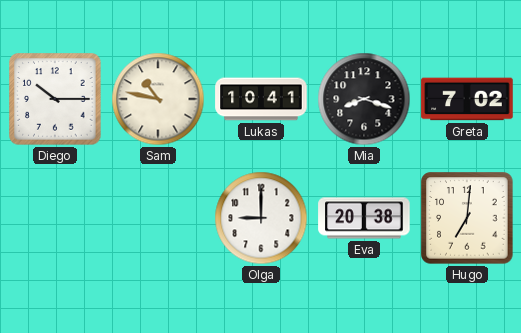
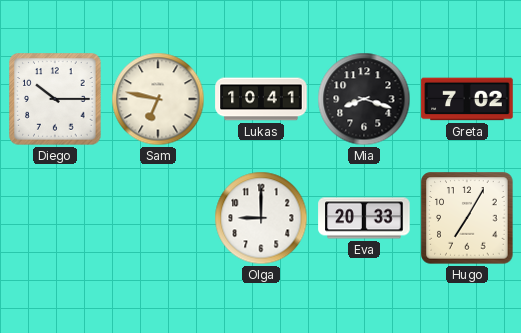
Sam: 10:47 -> 6:47
Eva: 20:38 -> 20:33
Hugo: 7:01 -> 7:05
